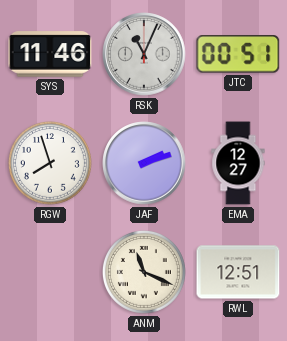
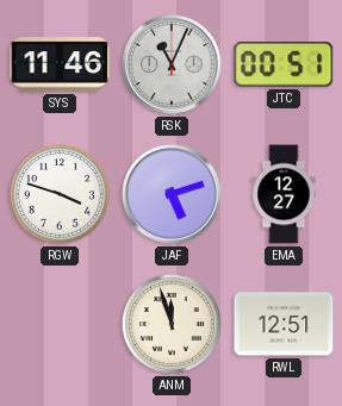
RGW: 7:57 -> 3:48
JAF: 2:12 -> 5:12
ANM: 11:19 -> 11:57
